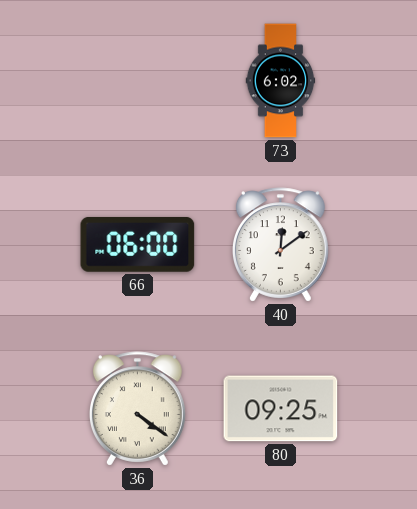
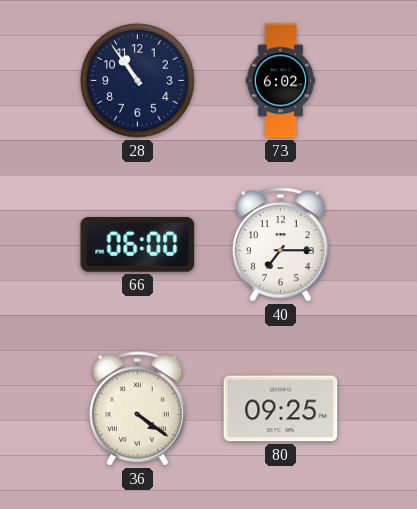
28: none -> 10:54
40: 12:09 -> 7:15
